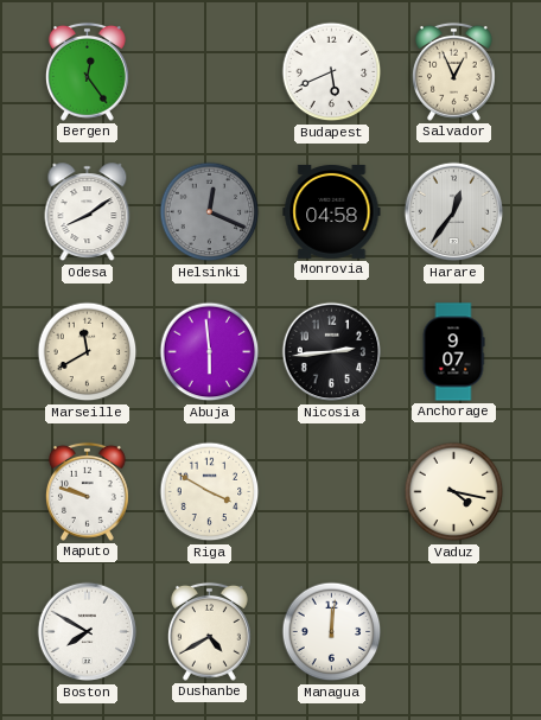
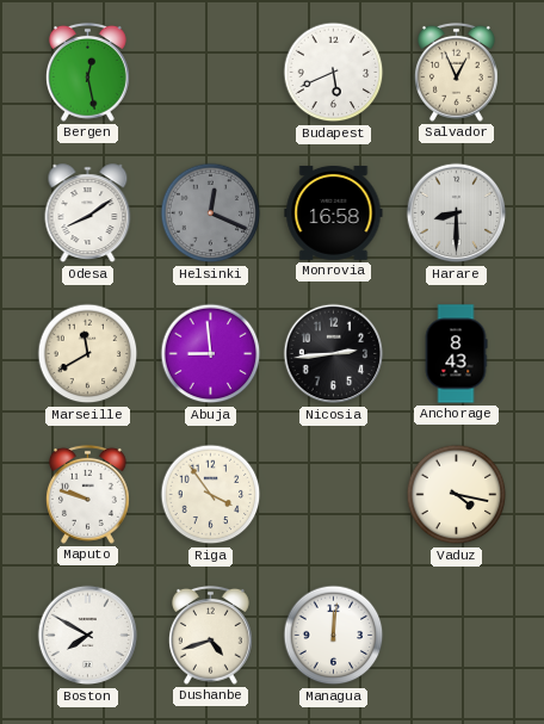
Bergen: 12:24 -> 12:28
Monrovia: 04:58 -> 16:58
Harare: 12:36 -> 8:30
Abuja: 5:59 -> 8:59
Anchorage: 9:07 -> 8:43
Riga: 3:50 -> 3:54
Dushanbe: 4:40 -> 4:42
